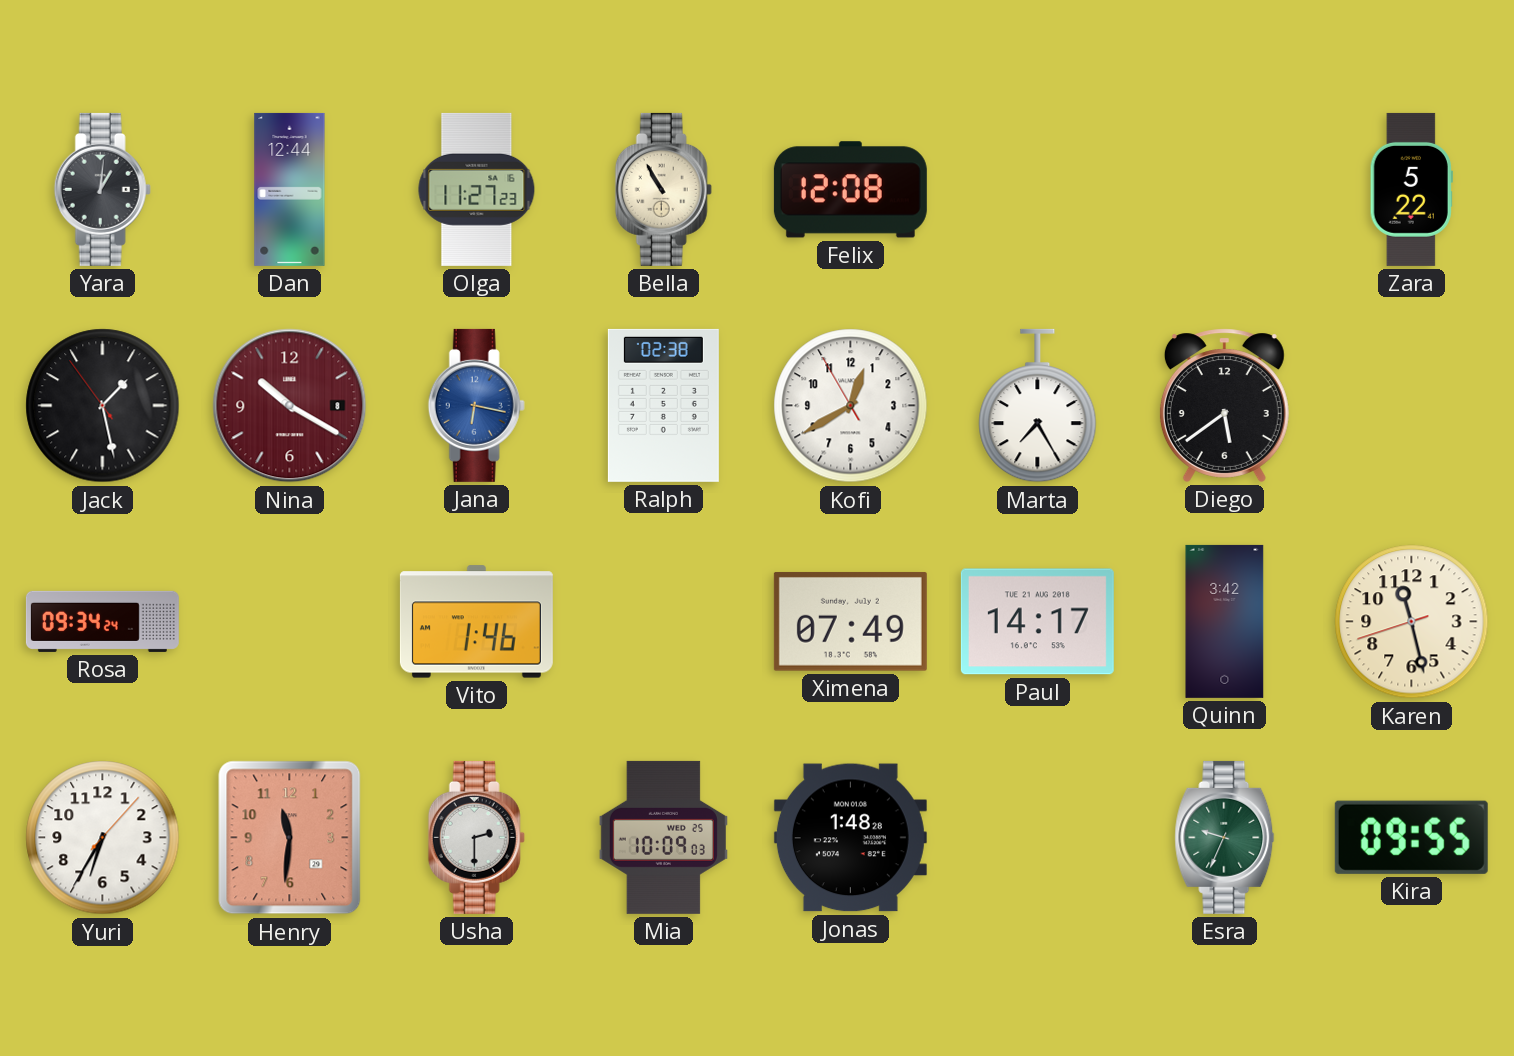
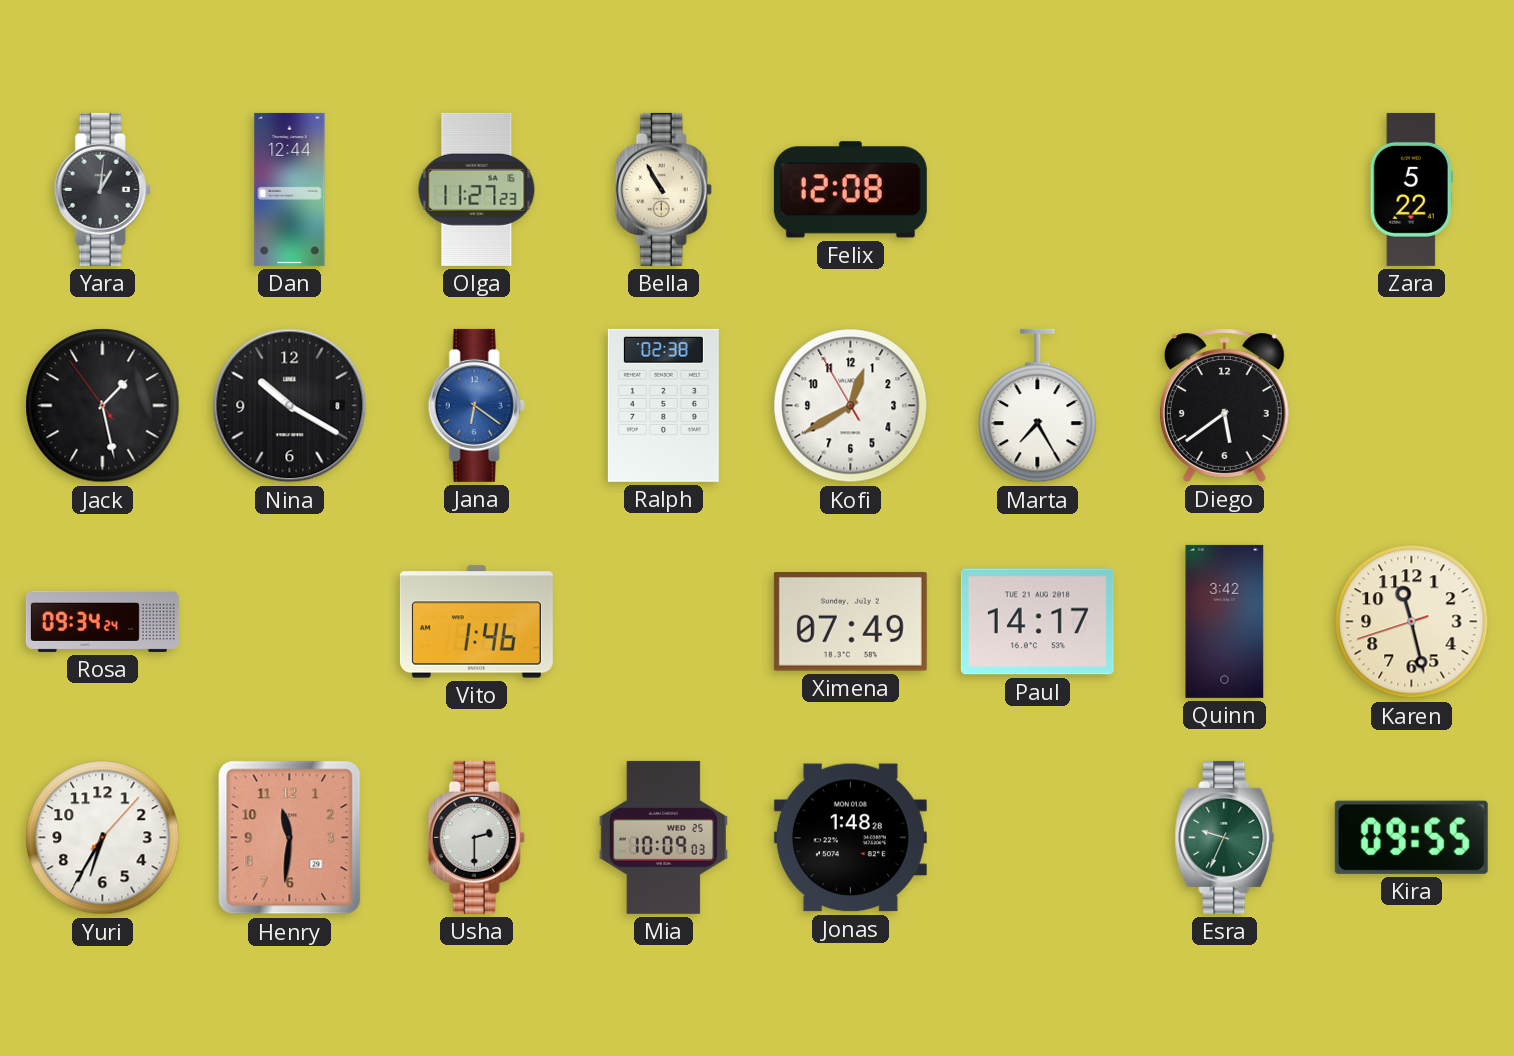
Nina dial: burgundy -> black
Jana: 6:17 -> 6:21
